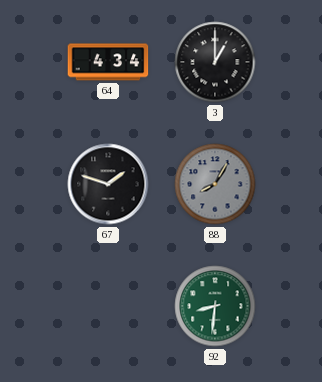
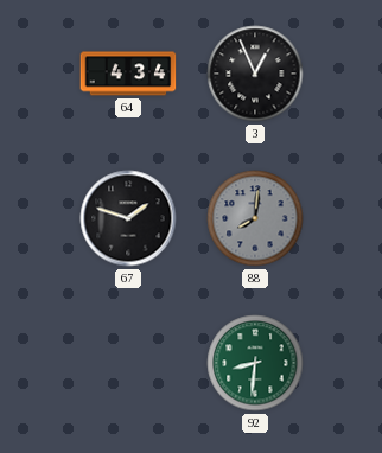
3: 1:00 -> 12:56
88: 8:05 -> 8:01
